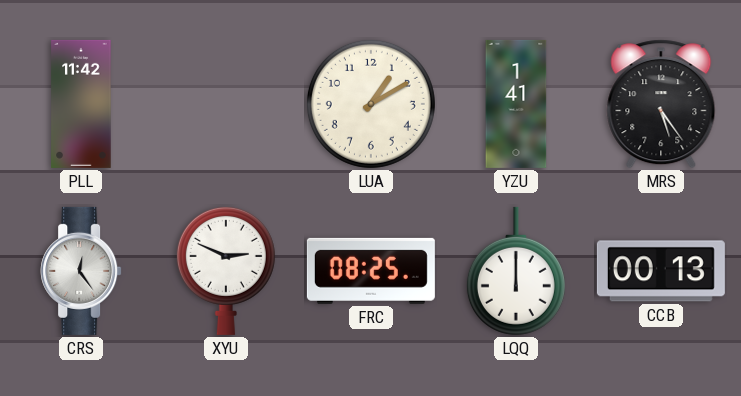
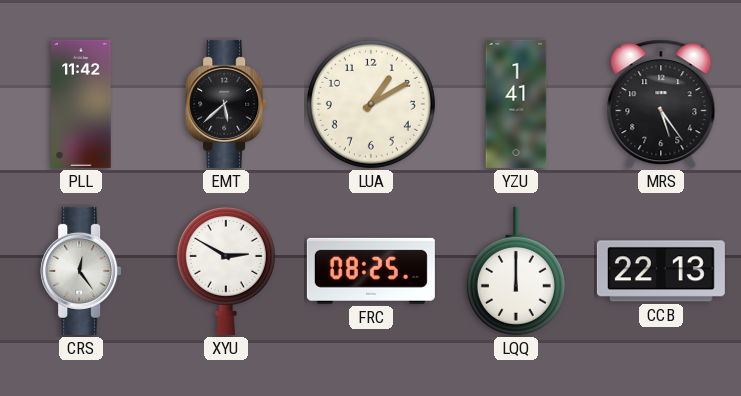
EMT: none -> 5:38
XYU: 2:49 -> 2:50
CCB: 00:13 -> 22:13
